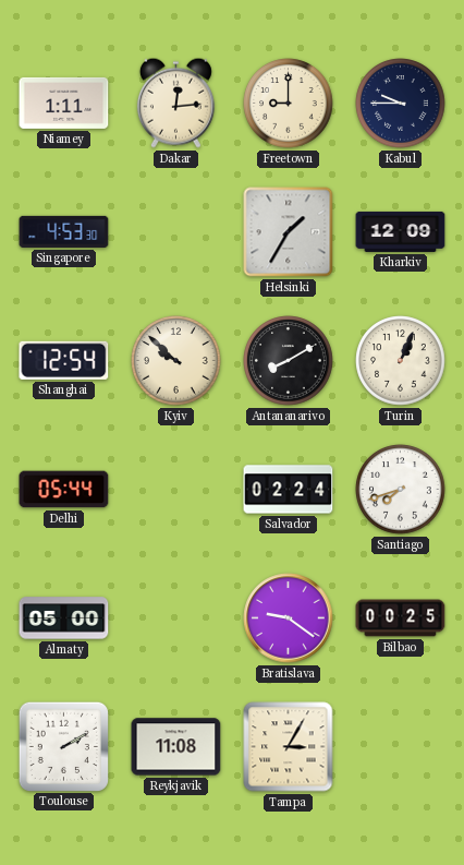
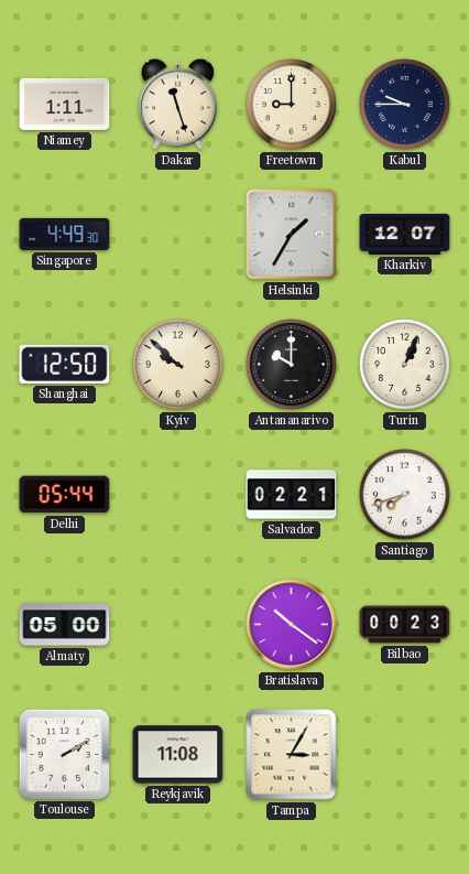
Dakar: 12:14 -> 11:27
Singapore: 4:53 -> 4:49
Kharkiv: 12:09 -> 12:07
Shanghai: 12:54 -> 12:50
Antananarivo: 8:10 -> 10:00
Salvador: 02:24 -> 02:21
Bratislava: 9:21 -> 10:21
Bilbao: 00:25 -> 00:23
